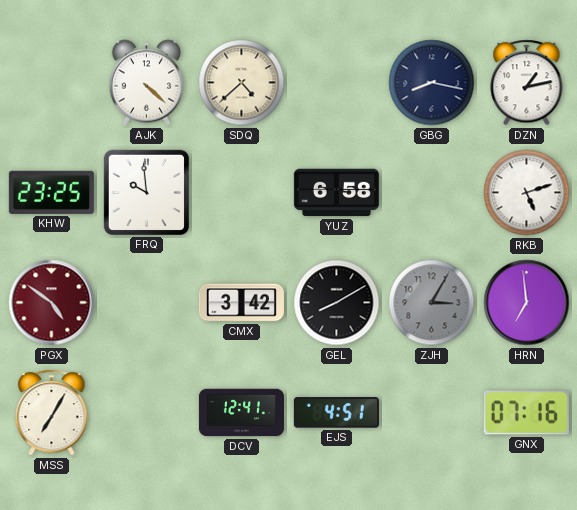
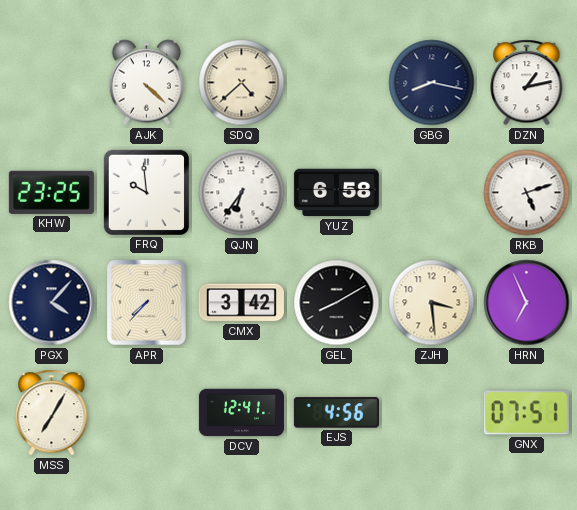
QJN: none -> 6:36
PGX: 4:51 -> 4:07
PGX dial: burgundy -> navy
APR: none -> 7:37
ZJH: 3:05 -> 3:29
ZJH dial: grey -> cream
HRN: 6:59 -> 6:56
EJS: 4:51 -> 4:56
GNX: 07:16 -> 07:51
